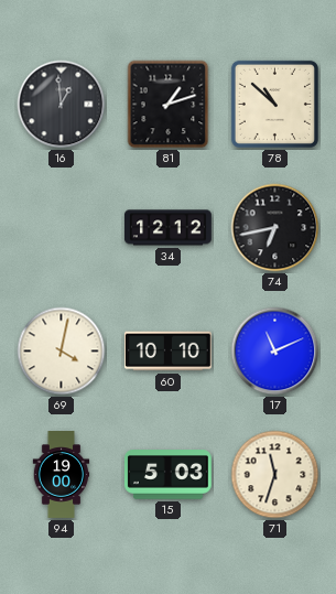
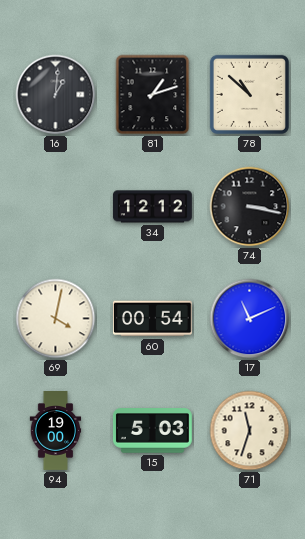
16: 12:59 -> 1:01
74: 6:43 -> 3:17
60: 10:10 -> 00:54
